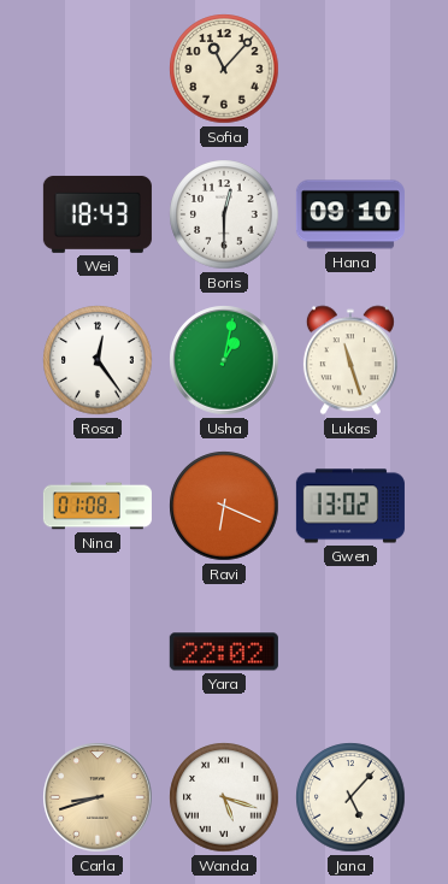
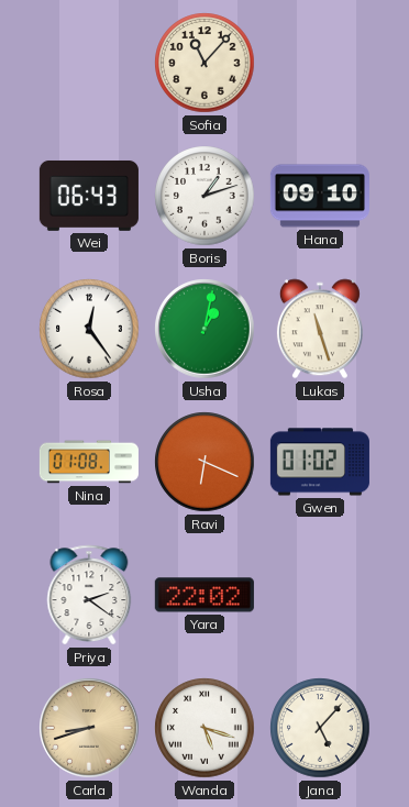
Wei: 18:43 -> 06:43
Boris: 12:30 -> 1:12
Gwen: 13:02 -> 01:02
Priya: none -> 2:21
